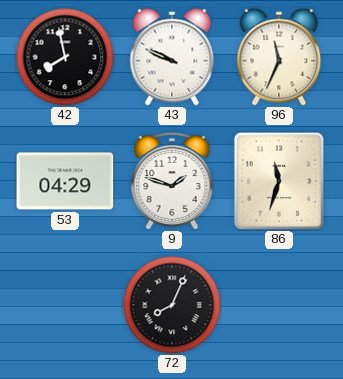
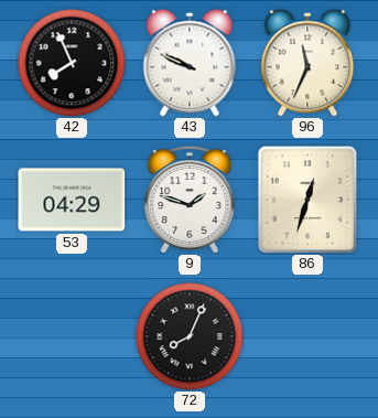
42: 7:58 -> 7:56
86: 11:33 -> 12:33
